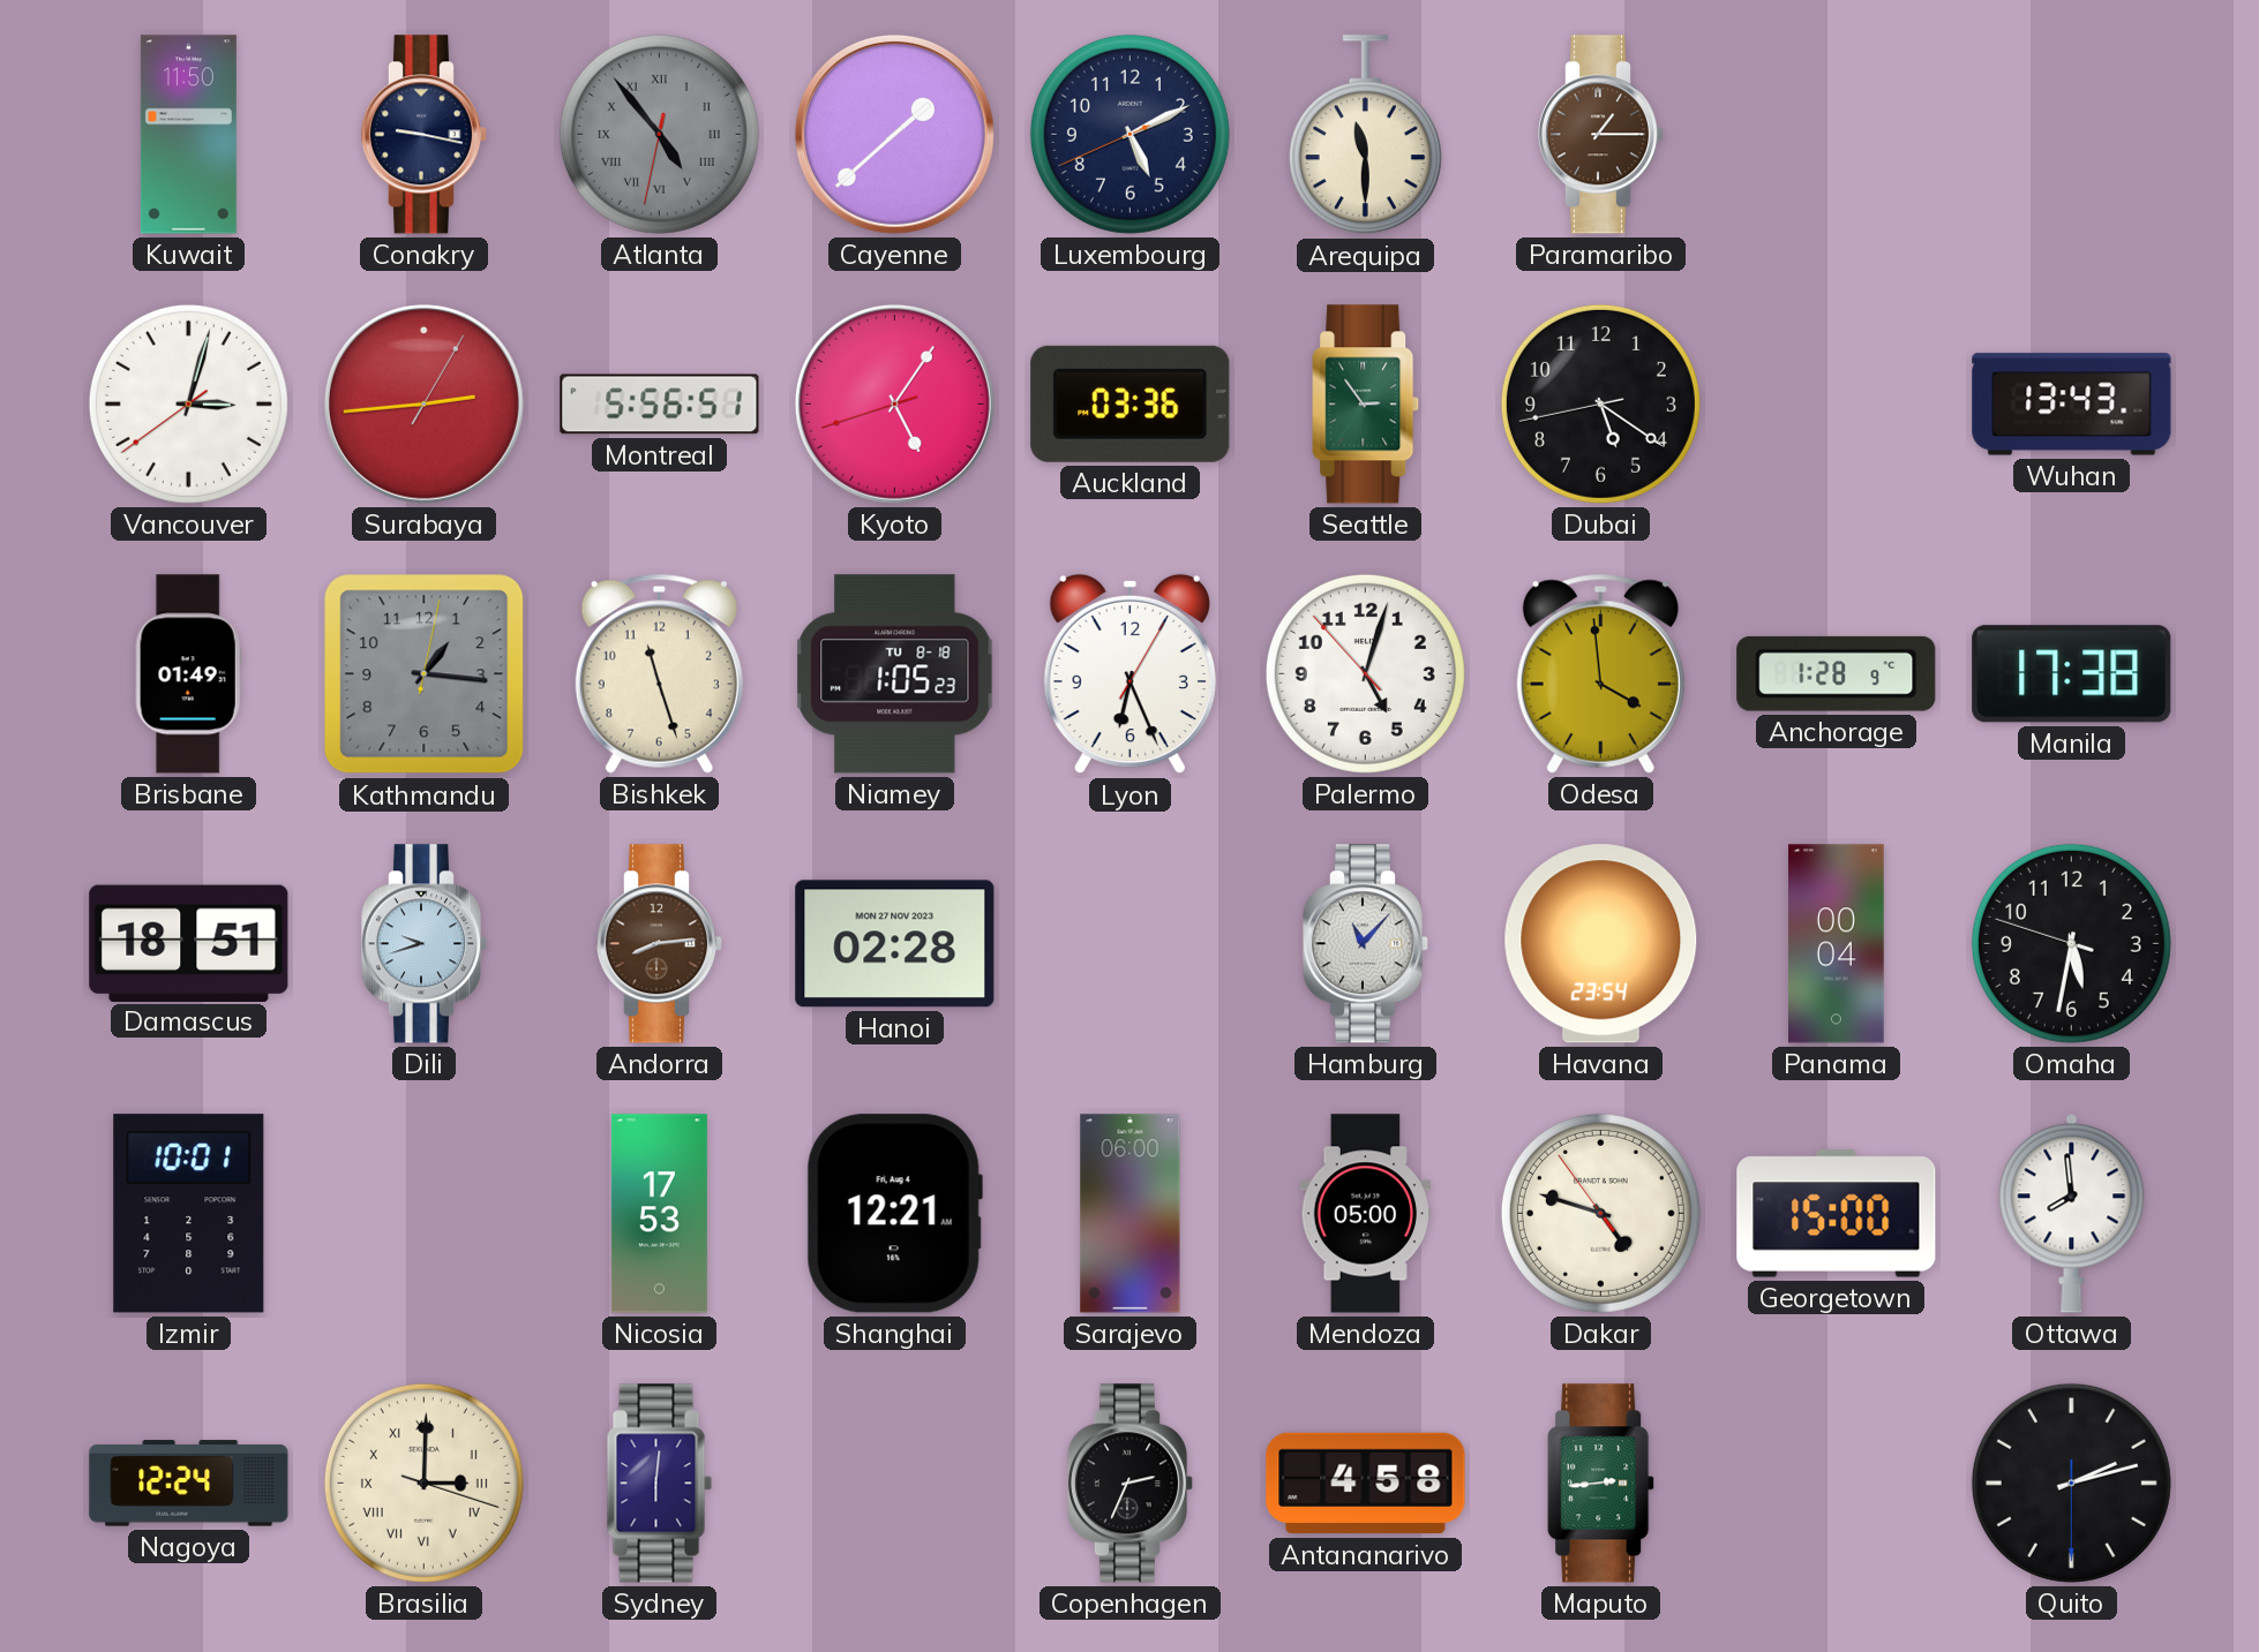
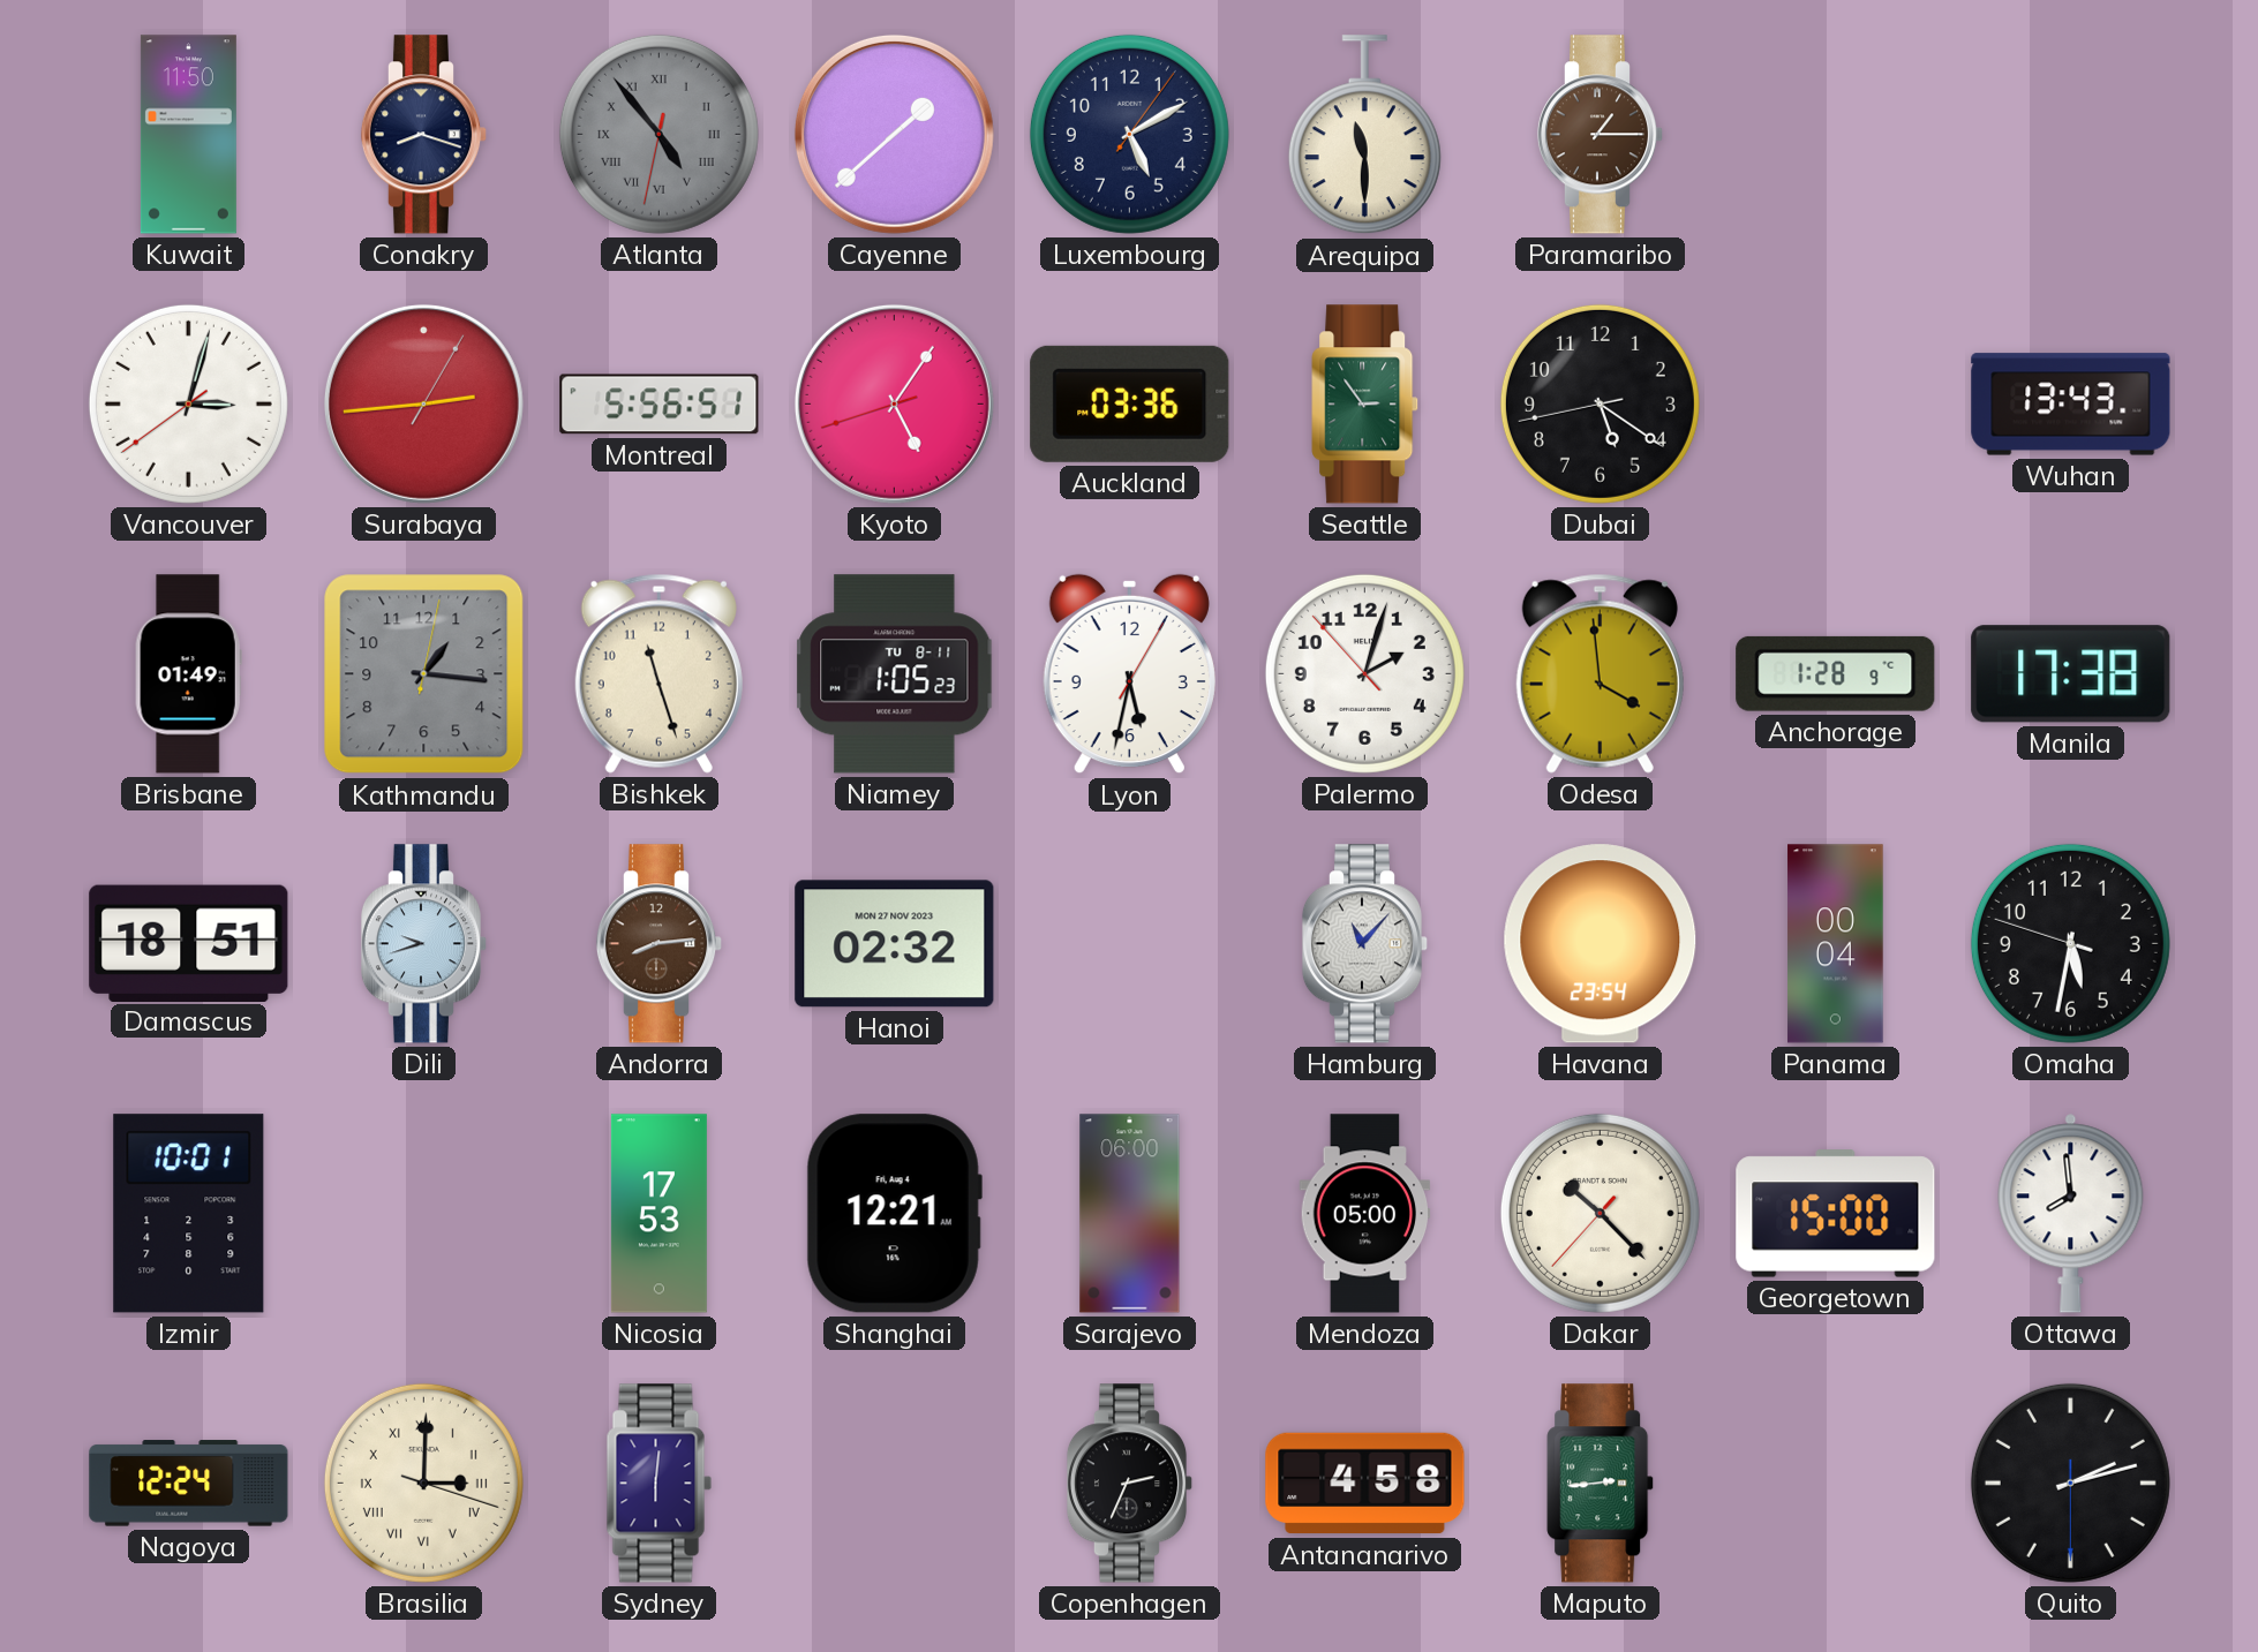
Conakry: 9:17 -> 8:18
Luxembourg: 5:10:41 -> 5:10:06
Niamey date: TU 8-18 -> TU 8-11
Lyon: 6:26 -> 5:32
Palermo: 5:02 -> 2:02
Hanoi: 02:28 -> 02:32
Dakar: 4:47 -> 10:22
